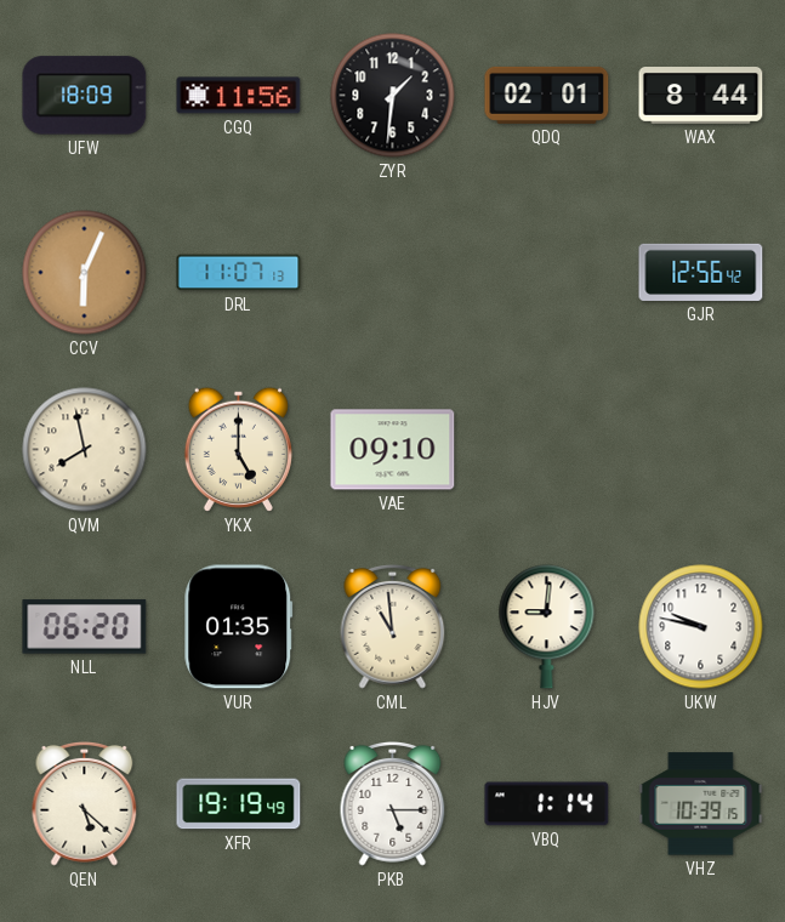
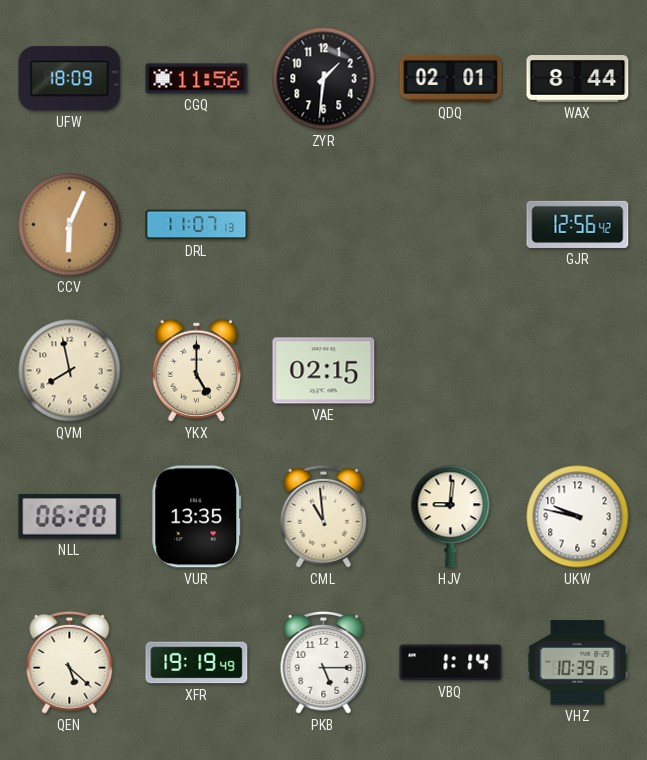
VAE: 09:10 -> 02:15
VUR: 01:35 -> 13:35
